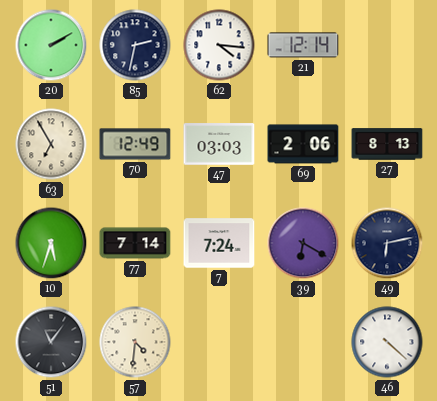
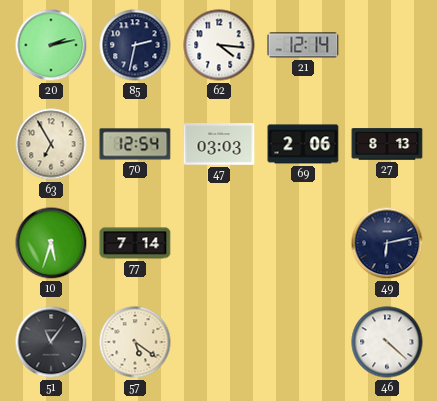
20: 2:10 -> 2:13
70: 12:49 -> 12:54
7: 7:24 -> none
39: 6:20 -> none
57: 4:31 -> 5:21
